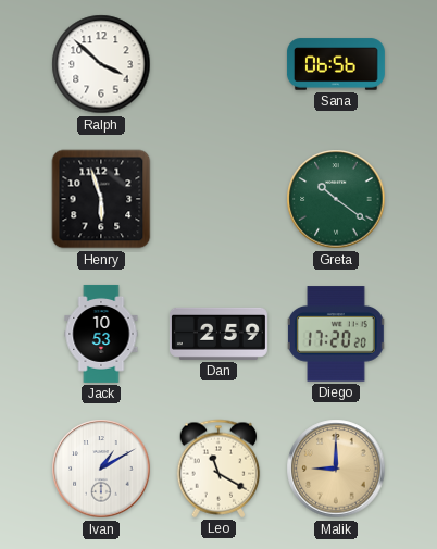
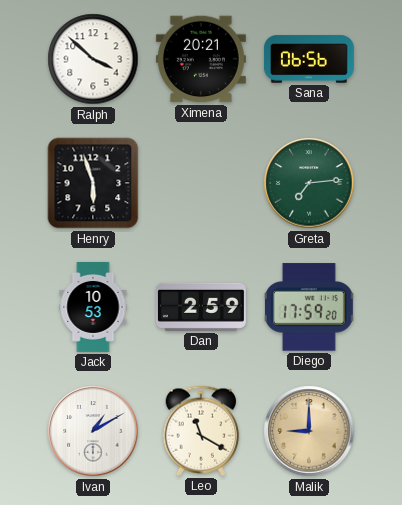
Ximena: none -> 20:21
Greta: 10:21 -> 7:14
Diego: 17:20 -> 17:59
